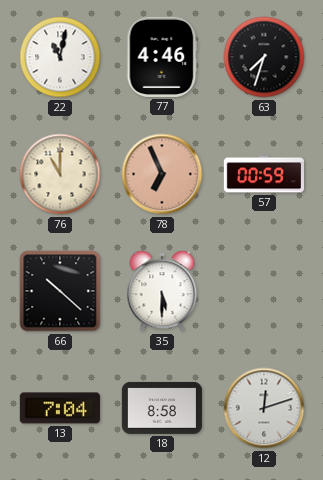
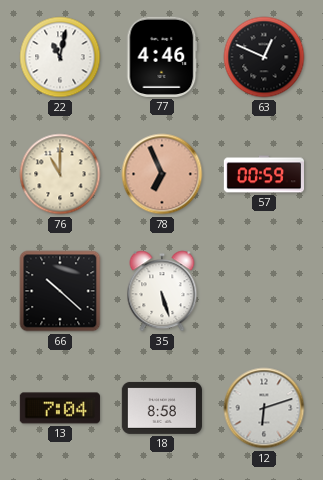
63: 7:33 -> 12:49
35: 5:30 -> 5:27
12: 12:12 -> 6:12
